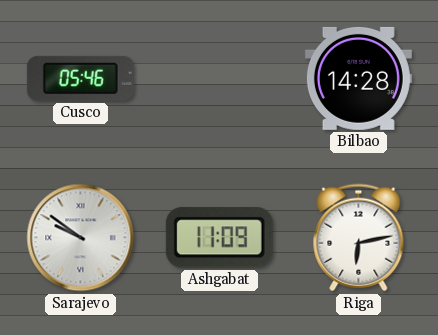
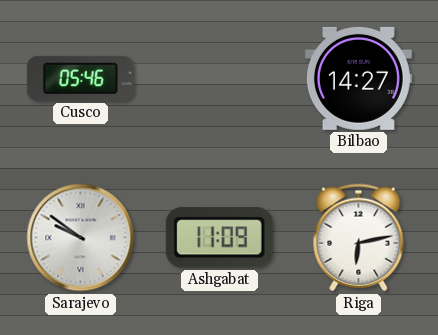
Bilbao: 14:28 -> 14:27
